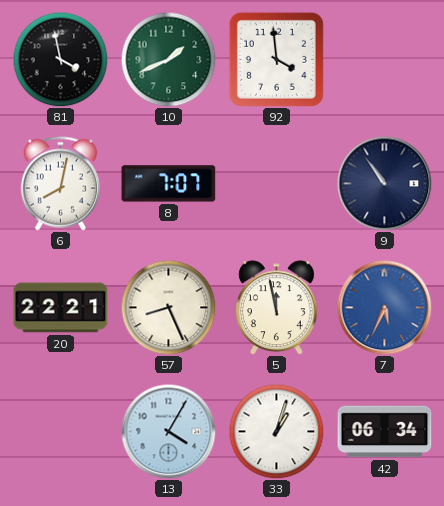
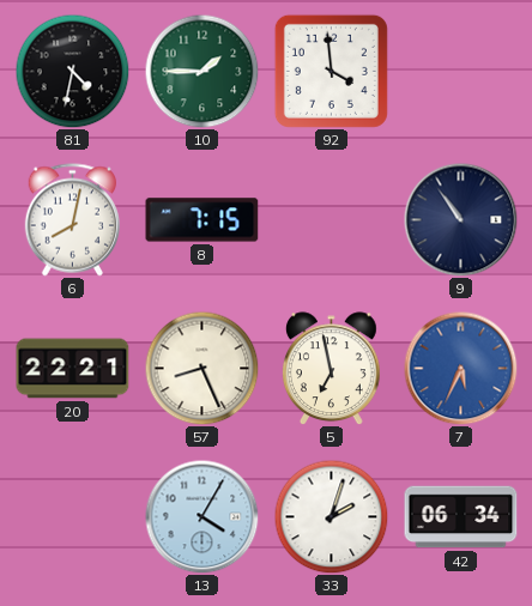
81: 3:58 -> 4:32
10: 1:41 -> 1:45
8: 7:07 -> 7:15
5: 11:58 -> 6:58
33: 1:03 -> 2:03
